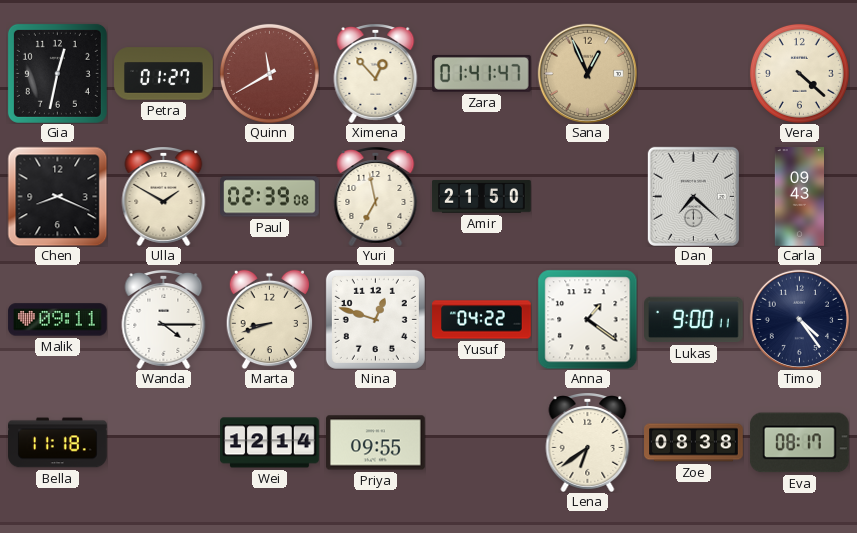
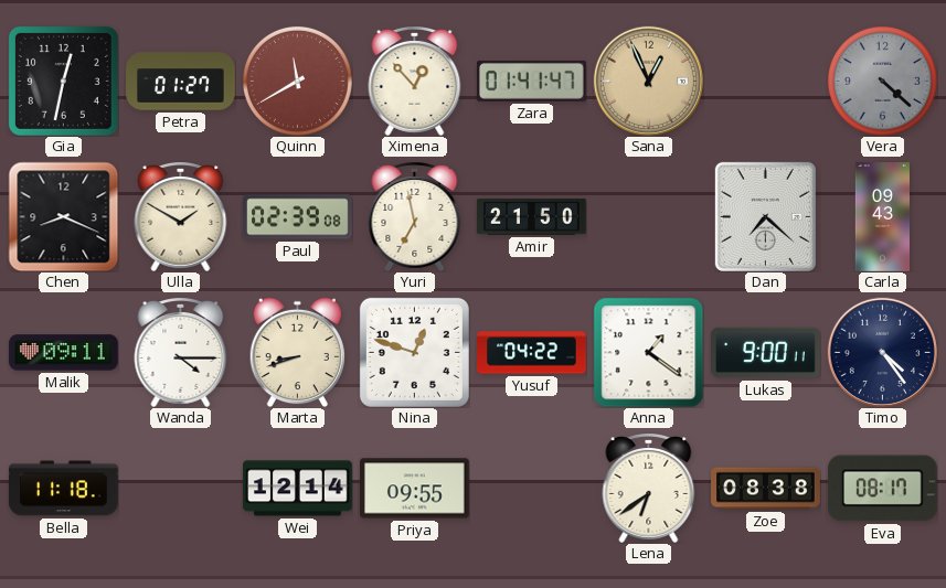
Vera dial: cream -> grey
